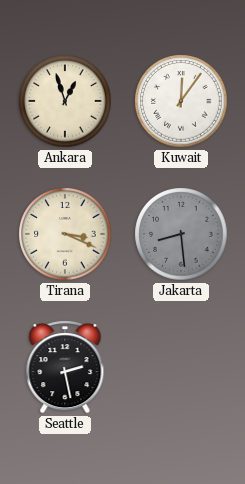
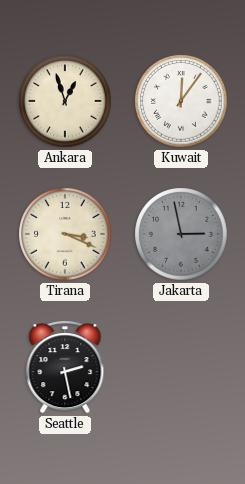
Jakarta: 8:29 -> 2:58
